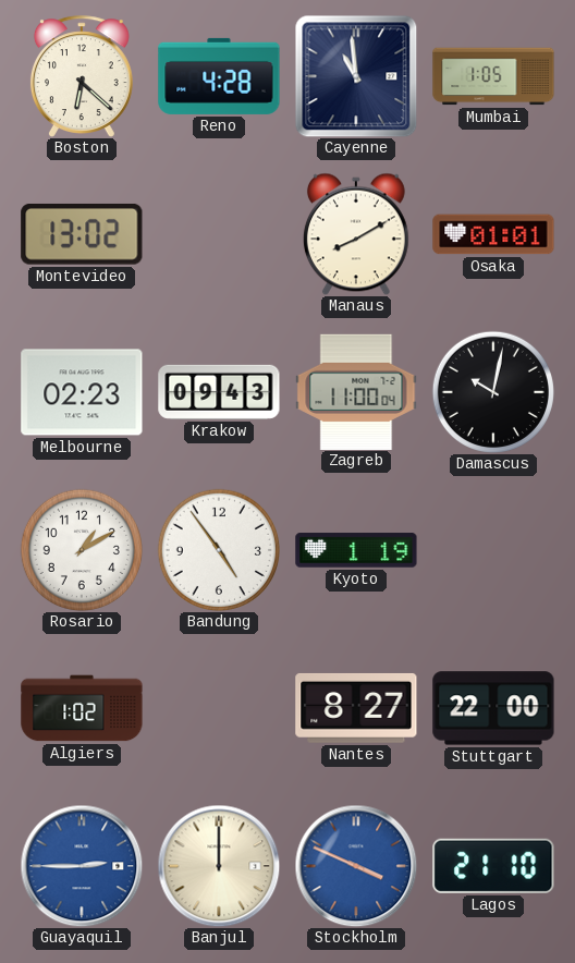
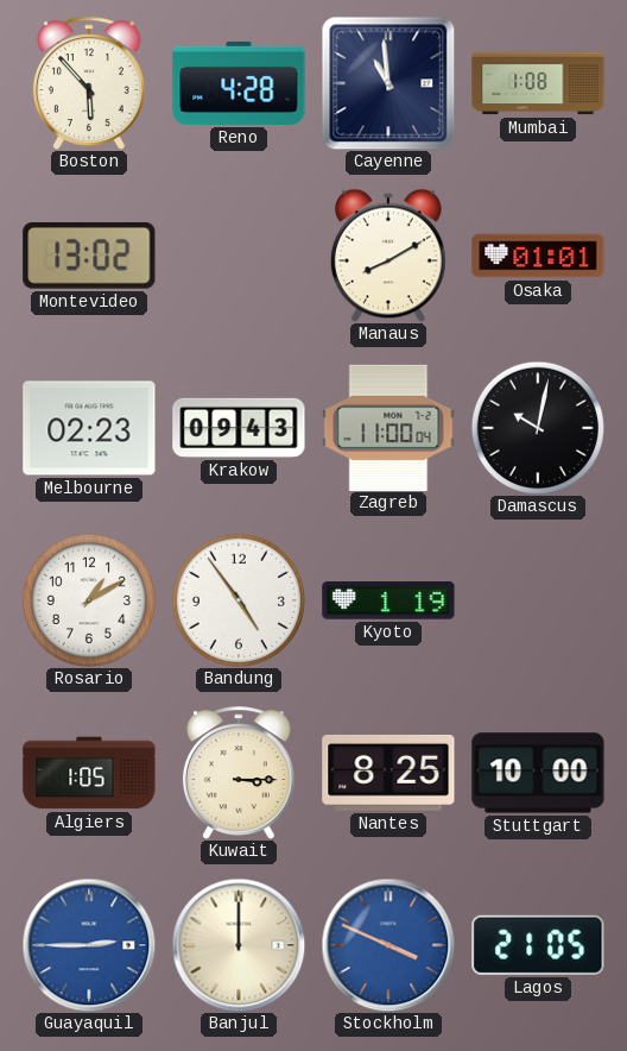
Boston: 6:22 -> 5:53
Mumbai: 1:05 -> 1:08
Algiers: 1:02 -> 1:05
Kuwait: none -> 3:15
Nantes: 8:27 -> 8:25
Stuttgart: 22:00 -> 10:00
Lagos: 21:10 -> 21:05
